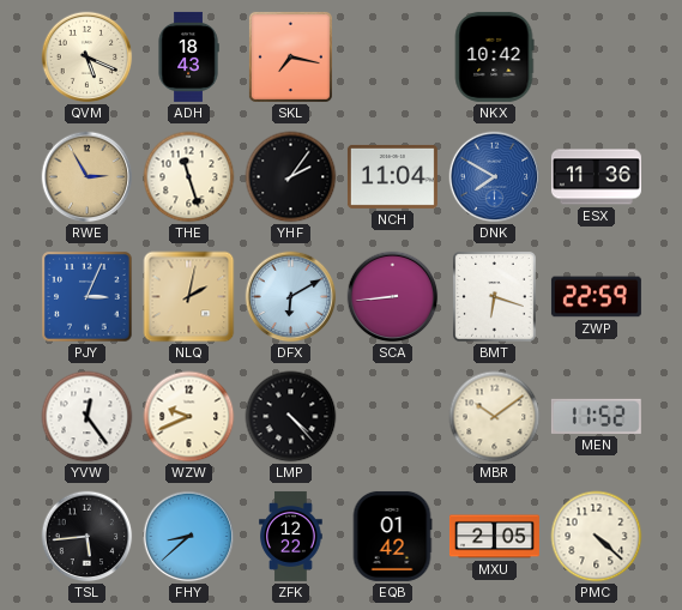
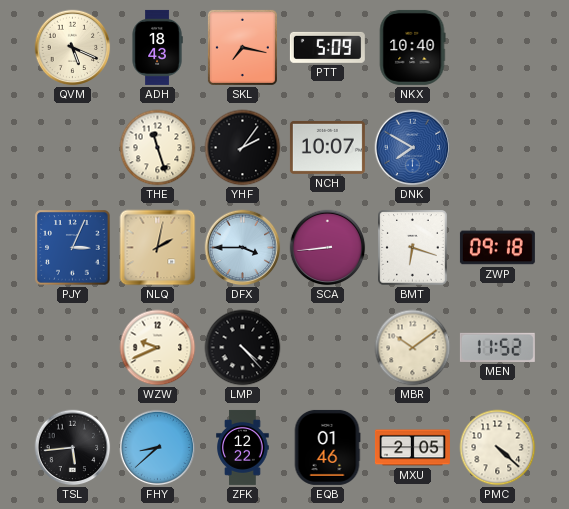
PTT: none -> 5:09
NKX: 10:42 -> 10:40
RWE: 2:55 -> none
NCH: 11:04 -> 10:07
ESX: 11:36 -> none
DFX: 6:10 -> 3:45
ZWP: 22:59 -> 09:18
YVW: 12:24 -> none
EQB: 01:42 -> 01:46
